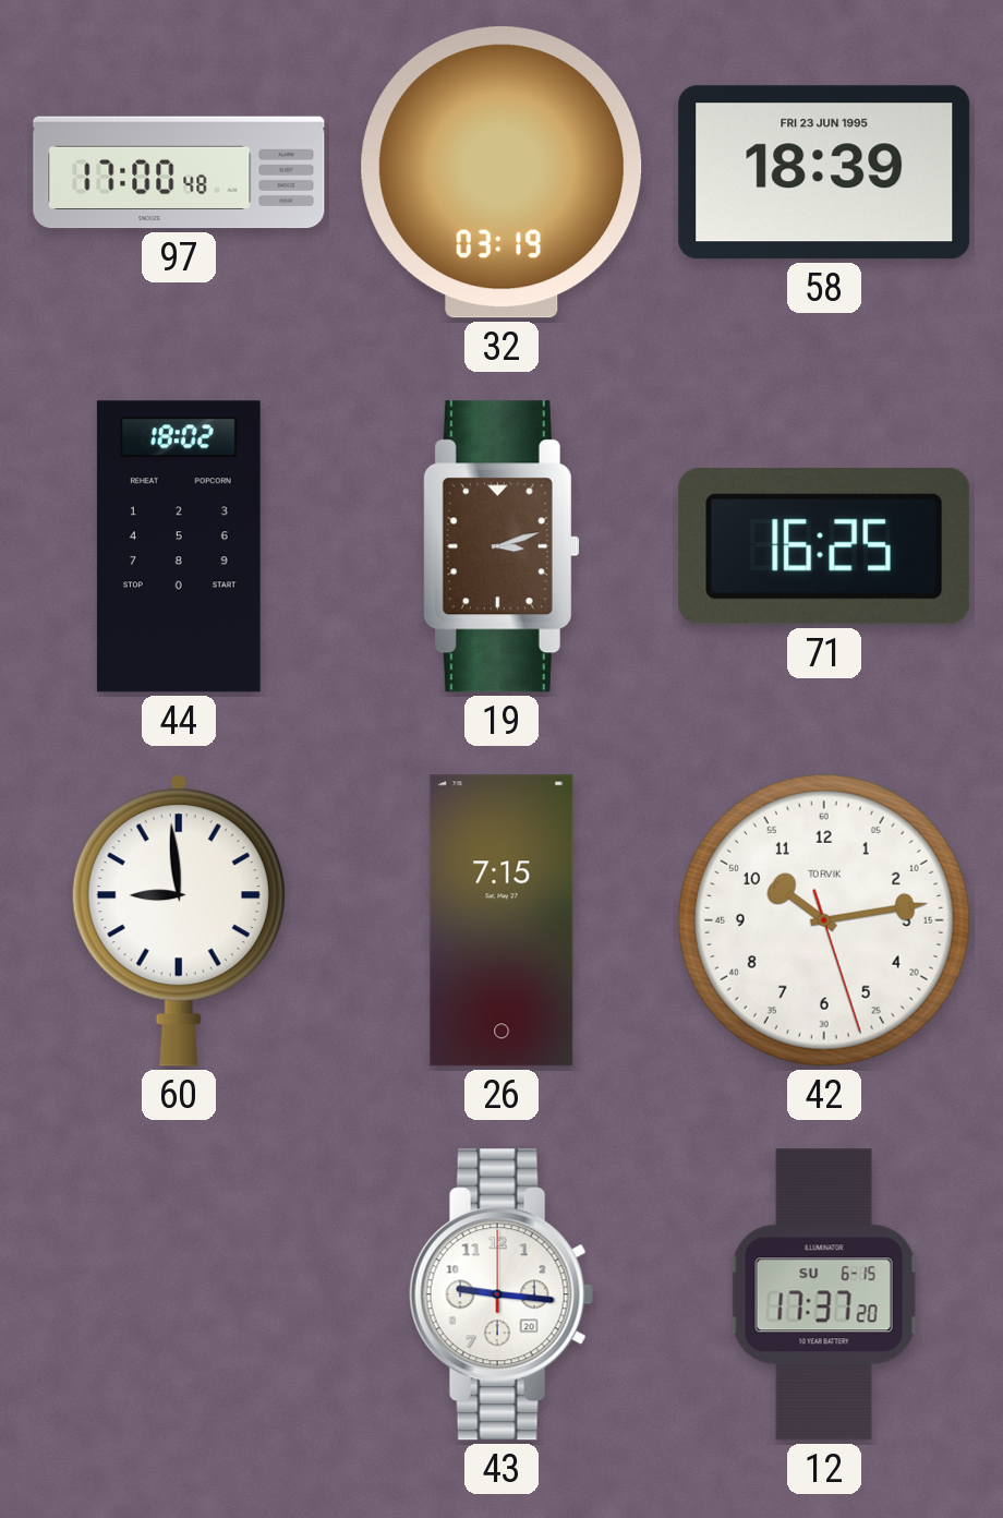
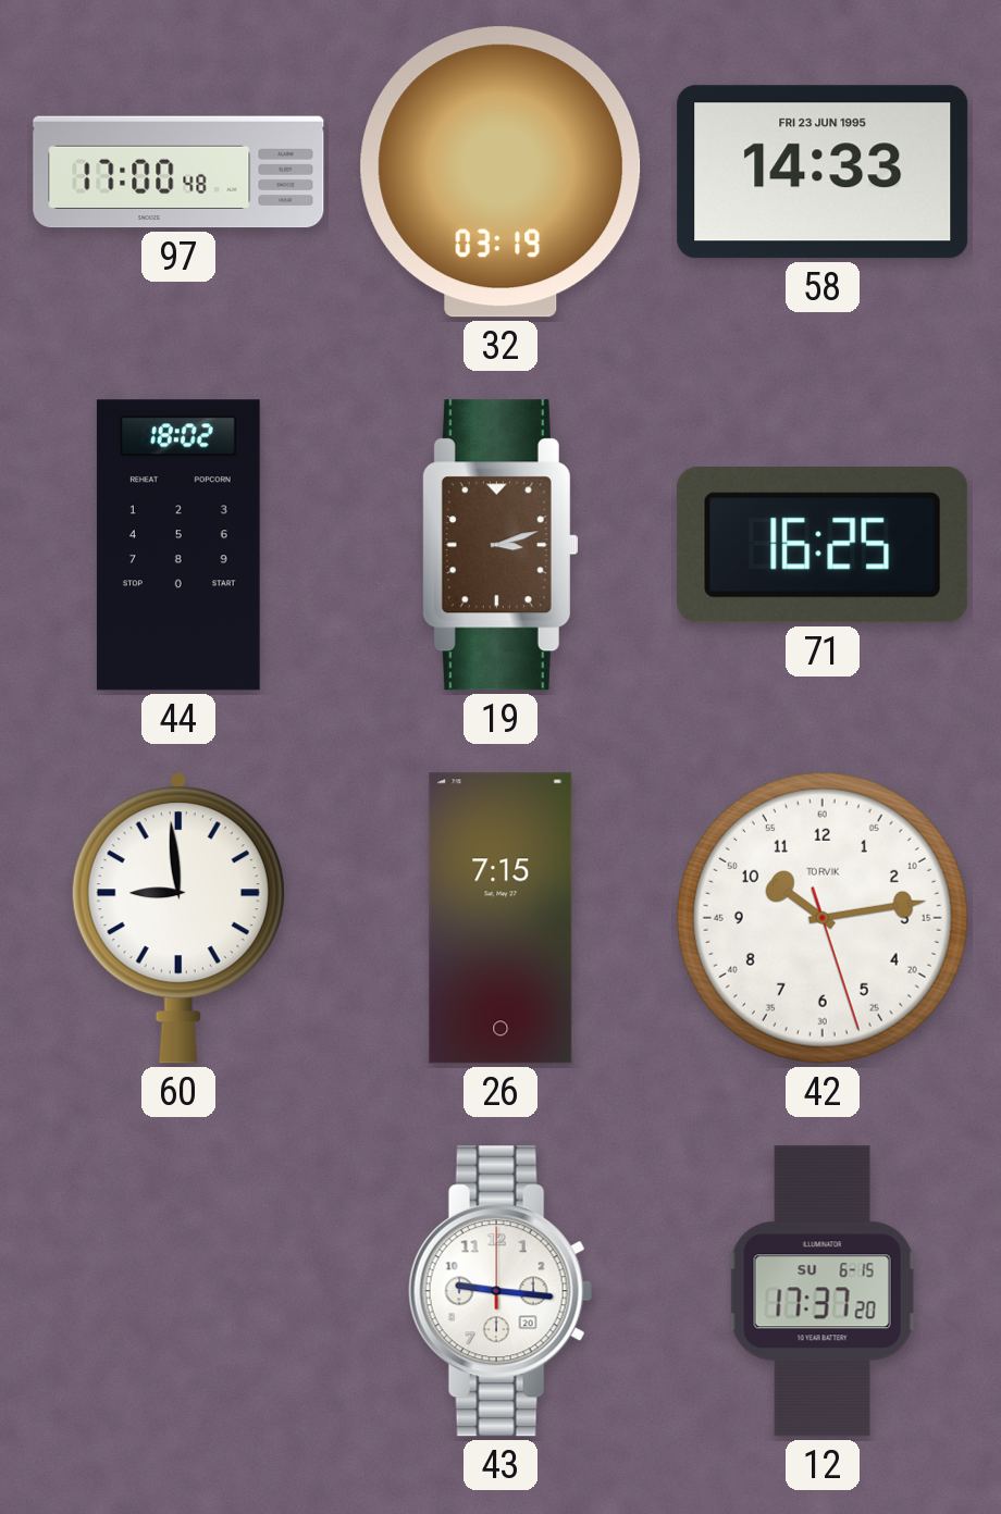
58: 18:39 -> 14:33
